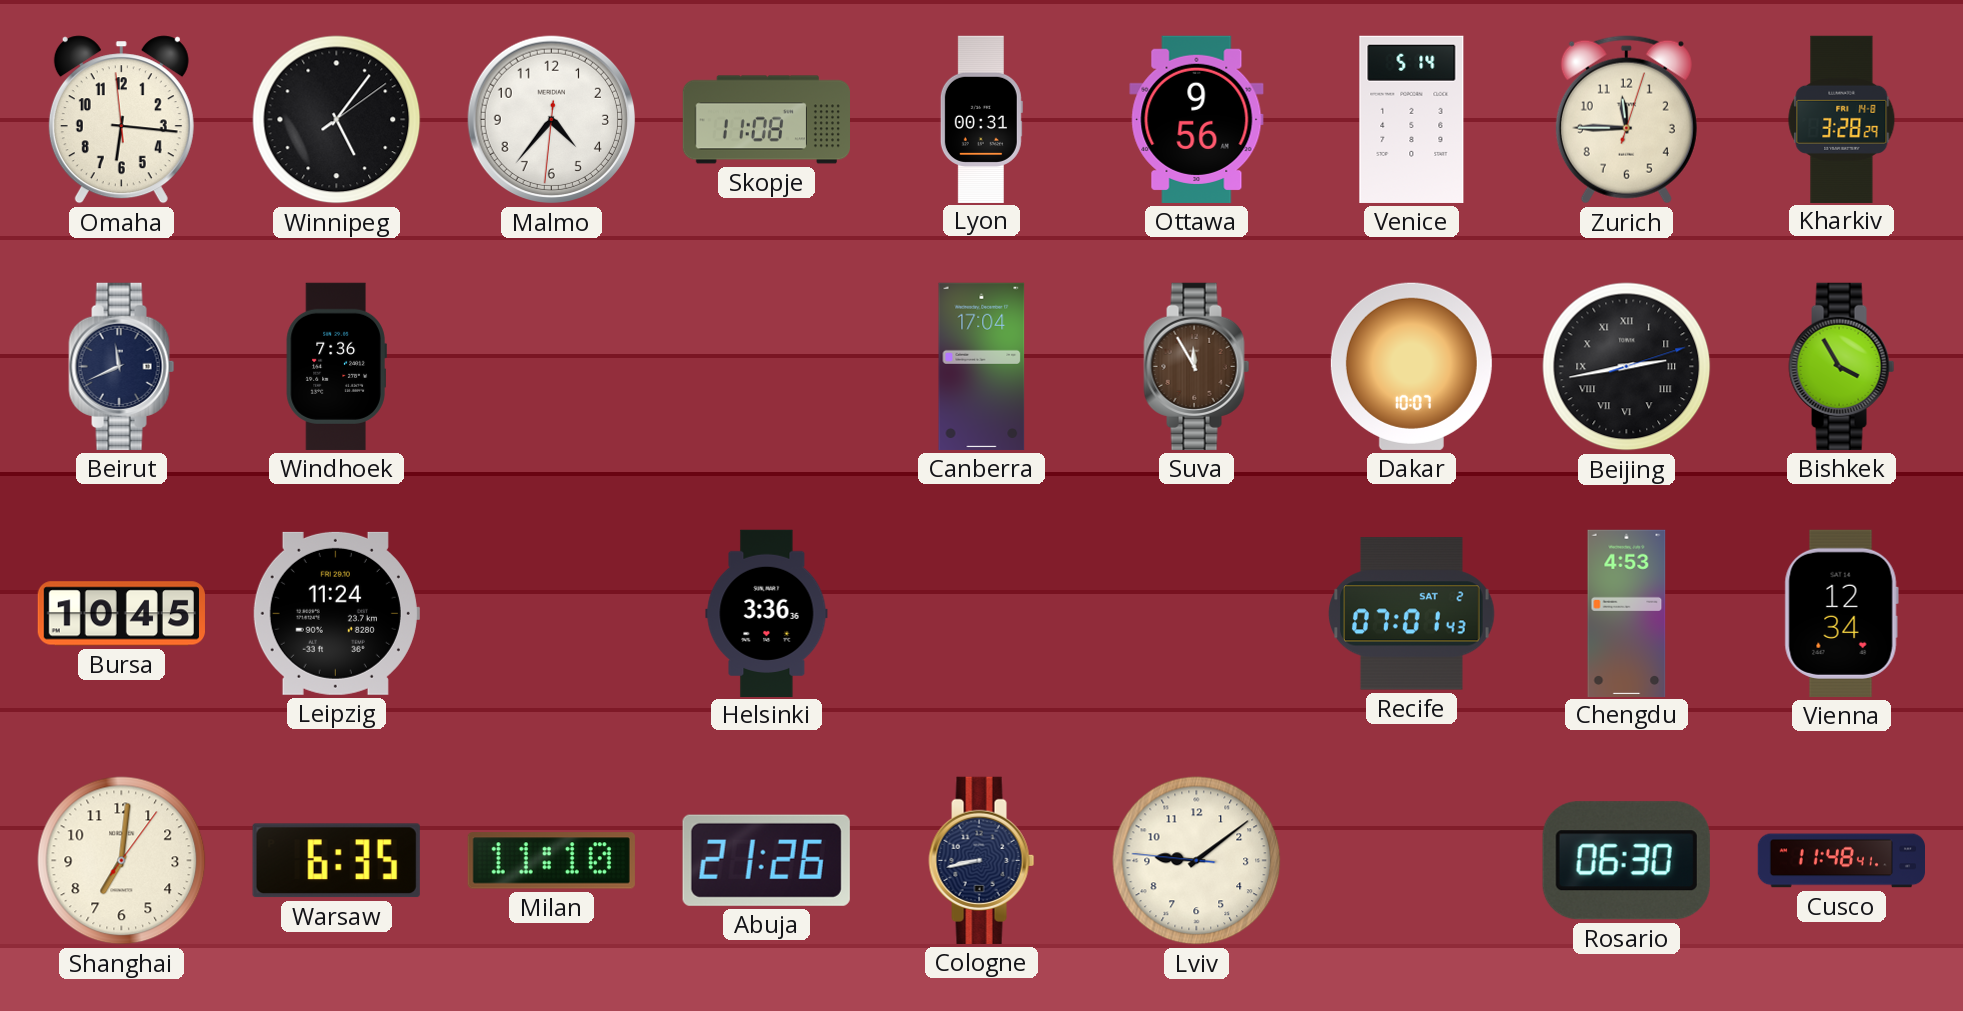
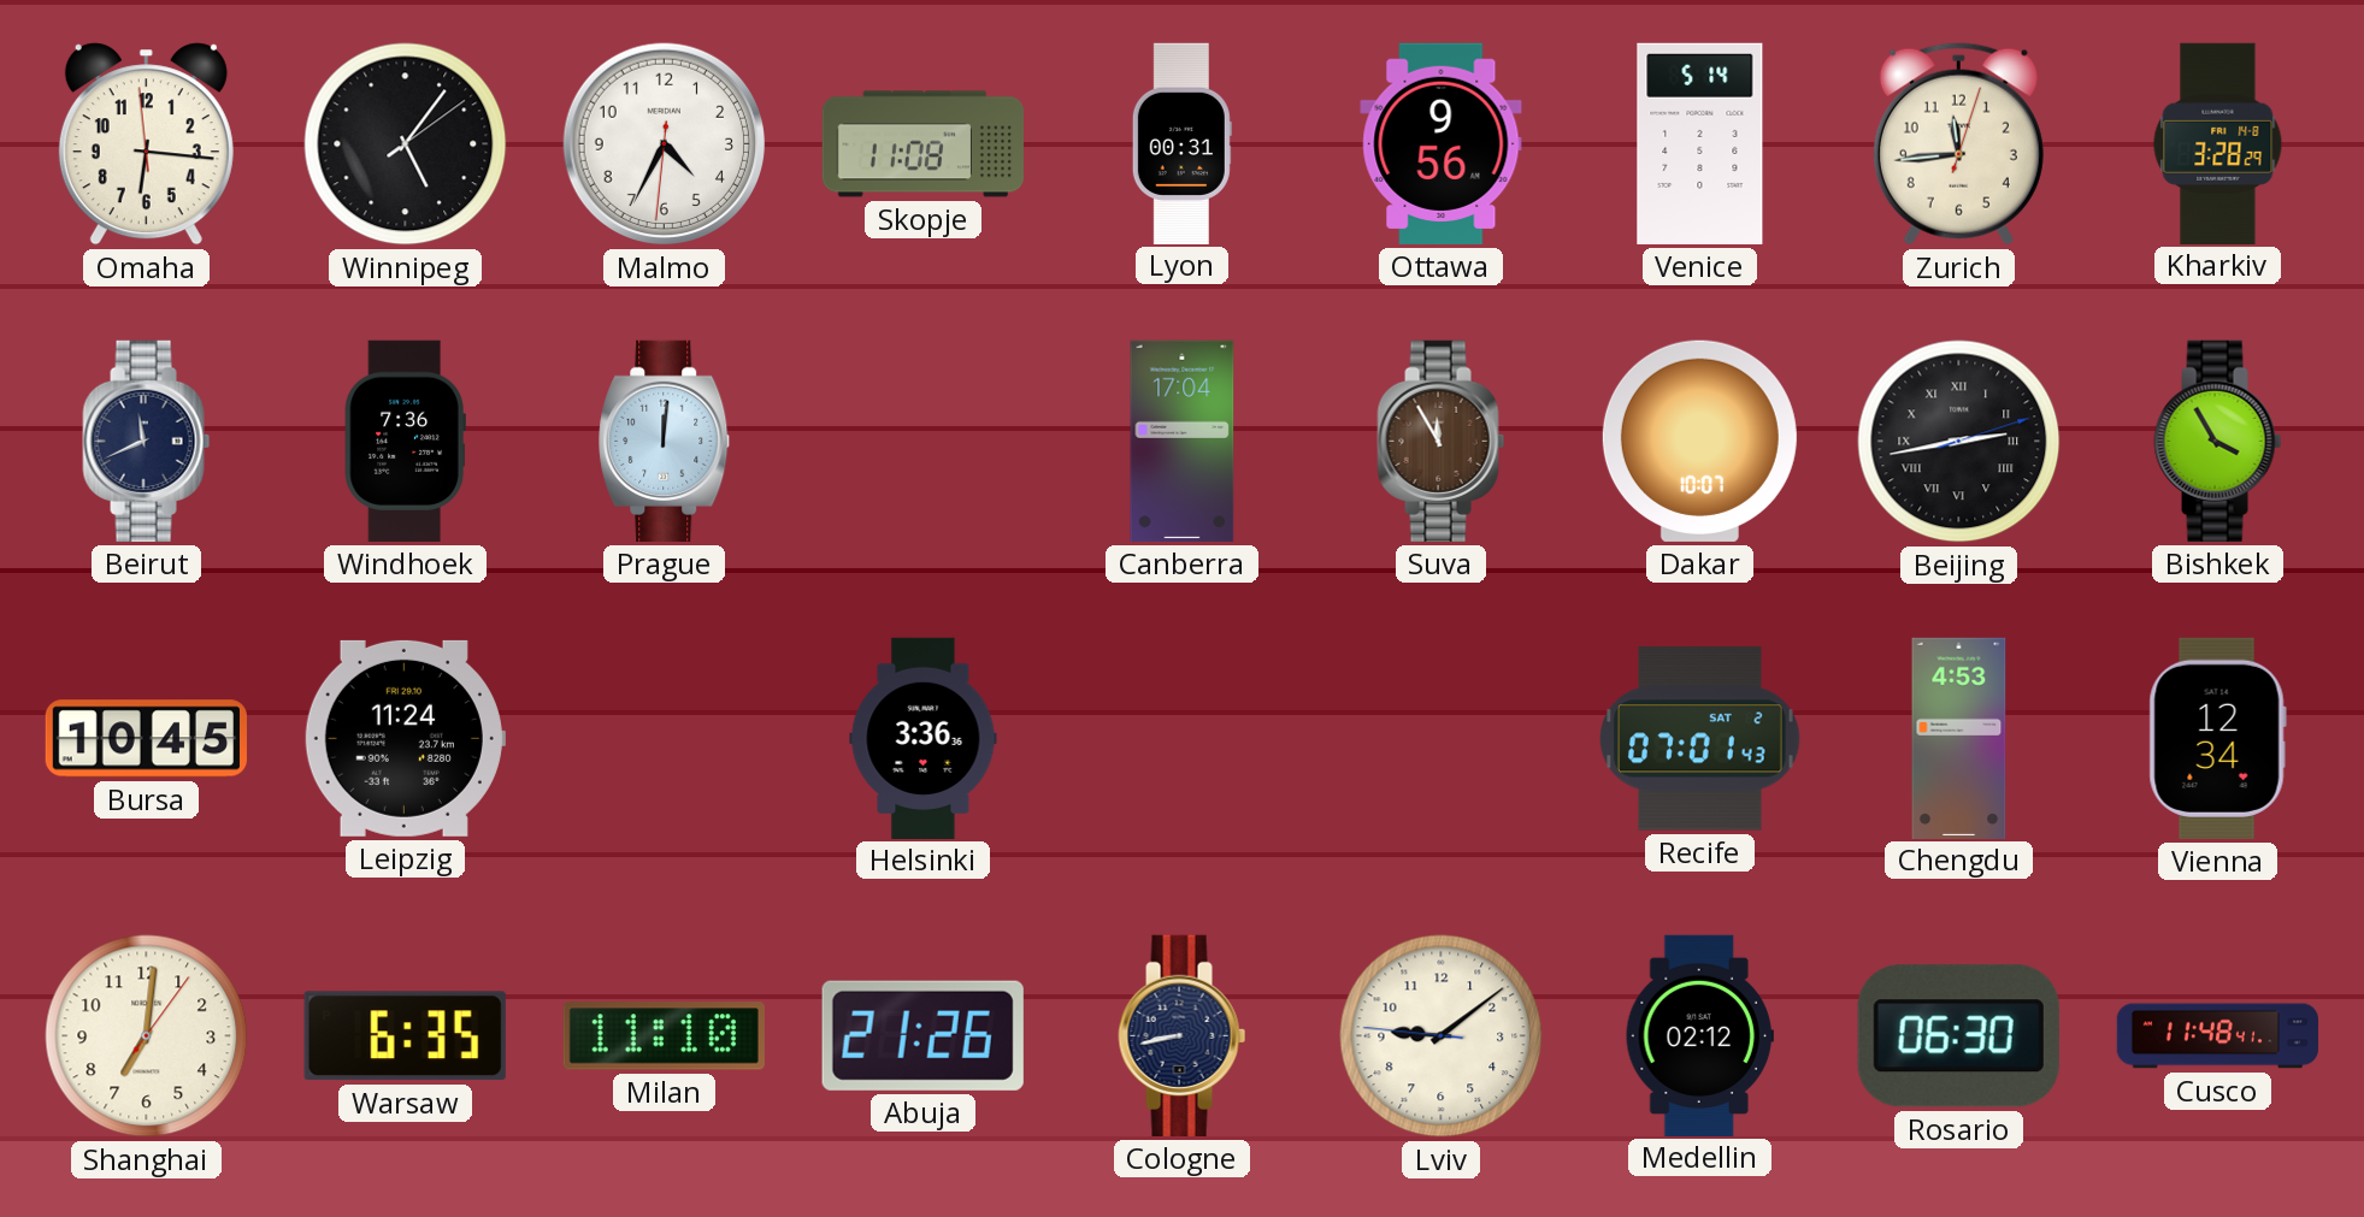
Malmo: 4:36 -> 4:34
Zurich: 11:45 -> 11:44
Prague: none -> 12:01
Medellin: none -> 02:12
